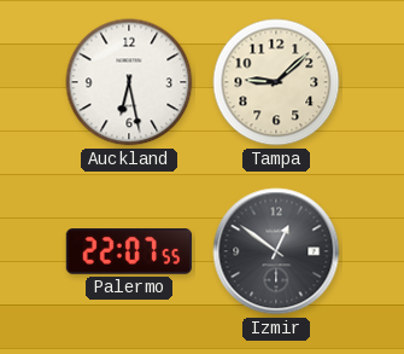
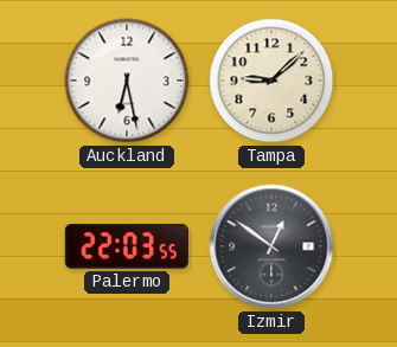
Palermo: 22:07 -> 22:03
